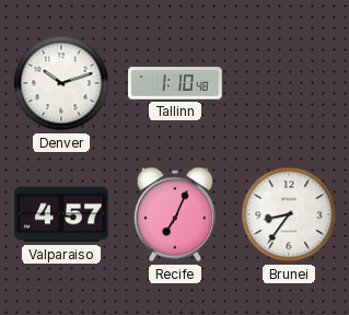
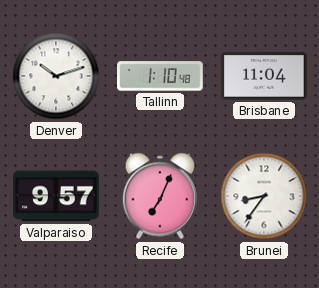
Brisbane: none -> 11:04
Valparaiso: 4:57 -> 9:57
